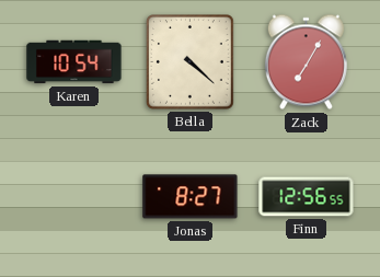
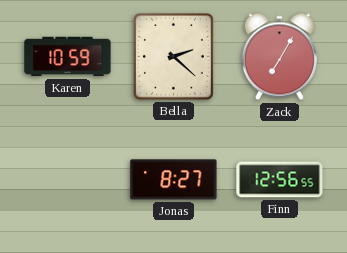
Karen: 10:54 -> 10:59
Bella: 4:22 -> 2:22
